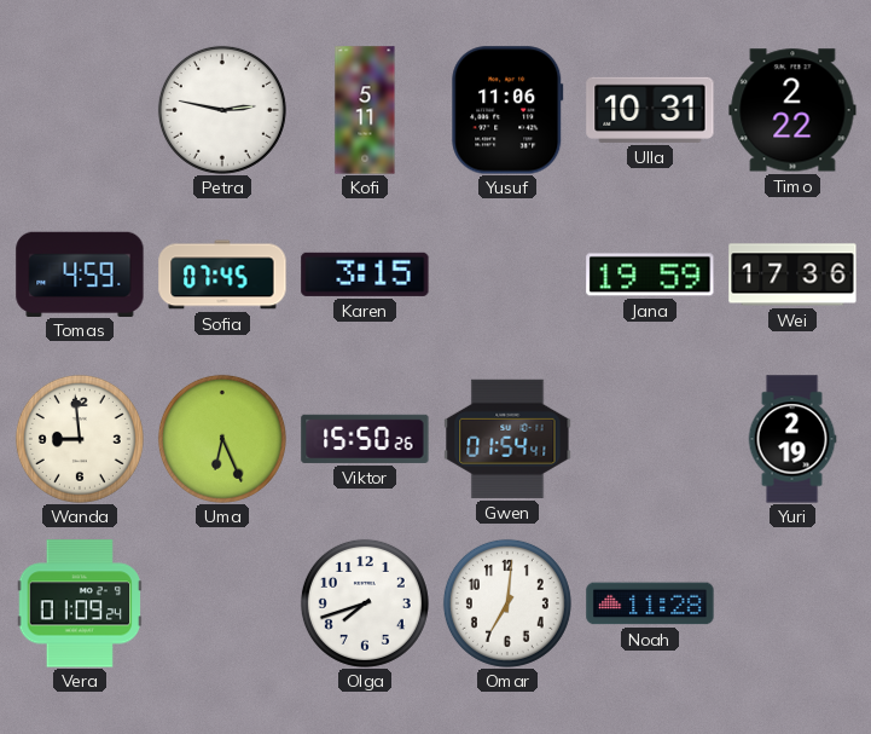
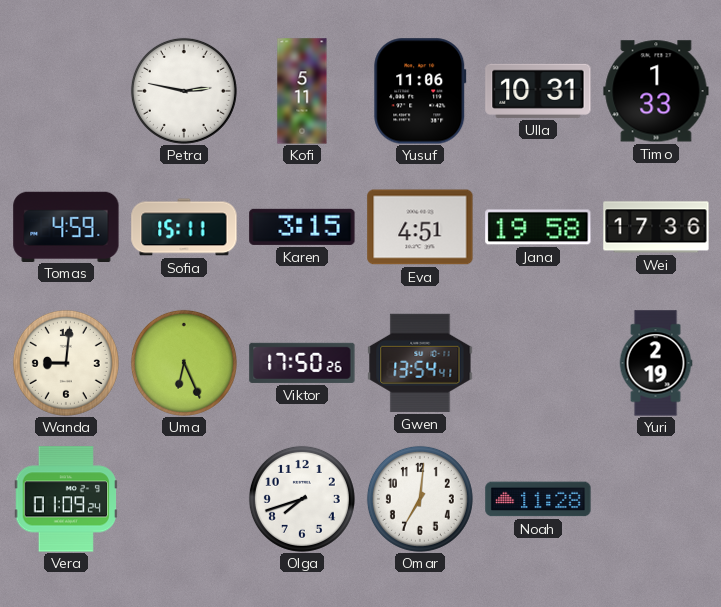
Timo: 2:22 -> 1:33
Sofia: 07:45 -> 15:11
Eva: none -> 4:51
Jana: 19:59 -> 19:58
Wanda: 8:59 -> 9:01
Viktor: 15:50 -> 17:50
Gwen: 01:54 -> 13:54
